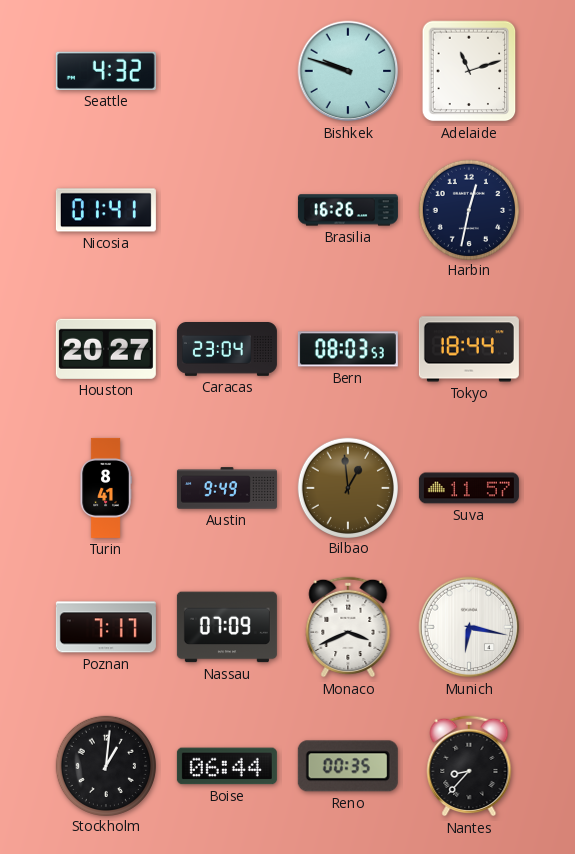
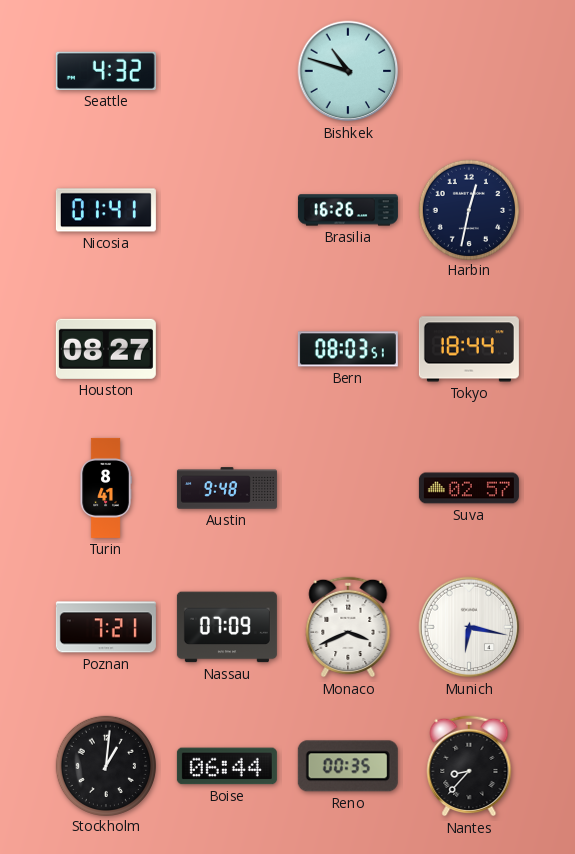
Bishkek: 9:48 -> 10:48
Adelaide: 11:12 -> none
Houston: 20:27 -> 08:27
Caracas: 23:04 -> none
Bern: 08:03:53 -> 08:03:51
Austin: 9:49 -> 9:48
Bilbao: 12:59 -> none
Suva: 11:57 -> 02:57
Poznan: 7:17 -> 7:21
